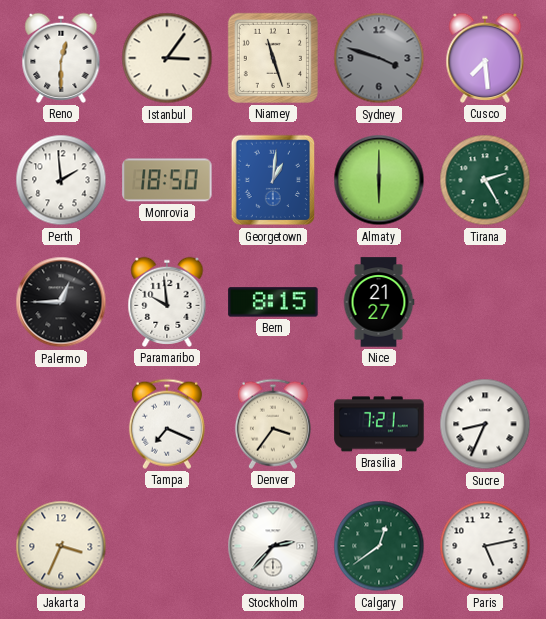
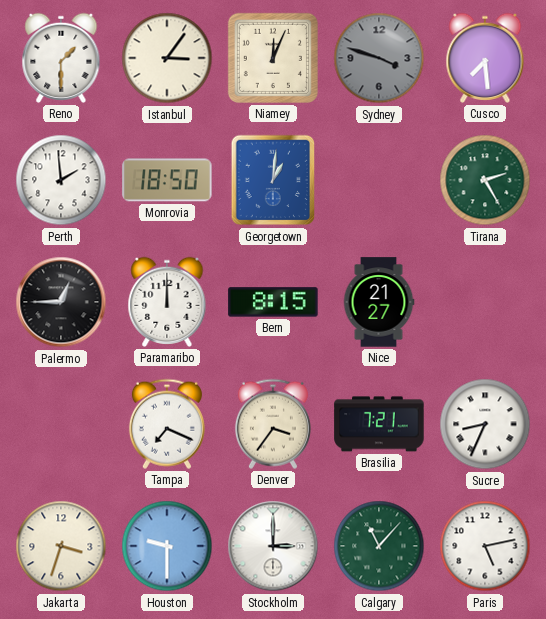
Reno: 12:30 -> 1:30
Niamey: 11:27 -> 12:04
Almaty: 6:00 -> none
Paramaribo: 9:59 -> 12:00
Jakarta: 3:34 -> 3:33
Houston: none -> 9:30
Stockholm: 2:37 -> 3:00
Calgary: 12:39 -> 11:07
